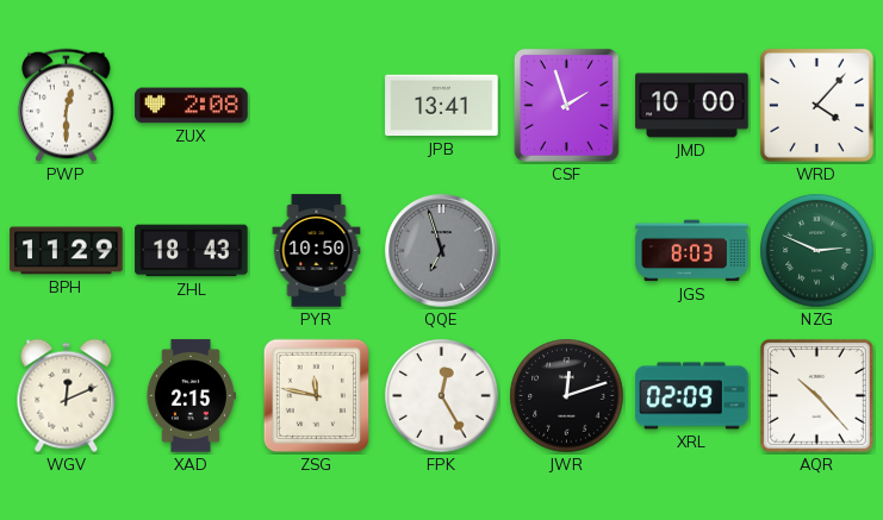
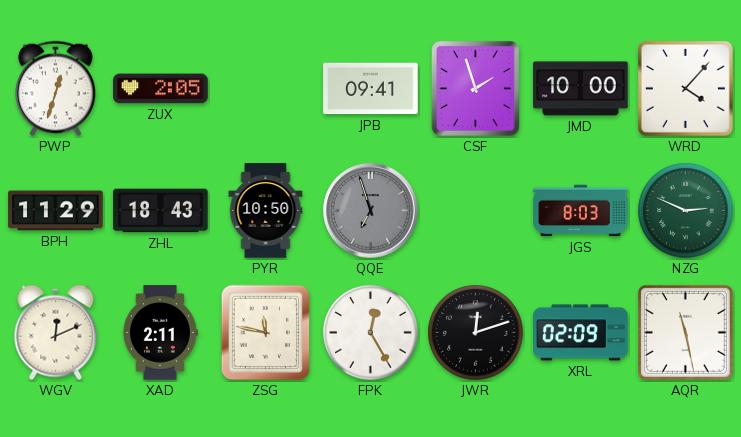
PWP: 12:30 -> 12:33
ZUX: 2:08 -> 2:05
JPB: 13:41 -> 09:41
XAD: 2:15 -> 2:11
AQR: 10:23 -> 11:28
